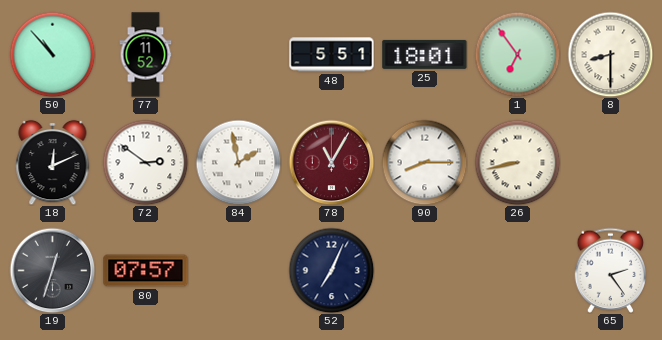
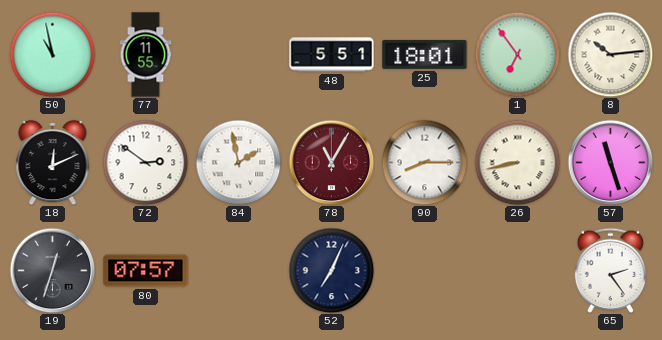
50: 10:53 -> 10:58
77: 11:52 -> 11:55
8: 8:30 -> 10:14
57: none -> 11:27
